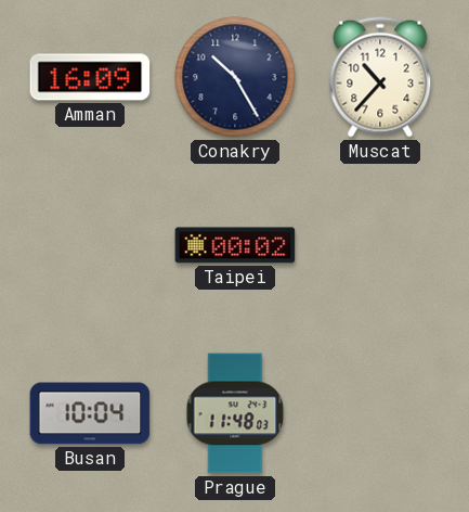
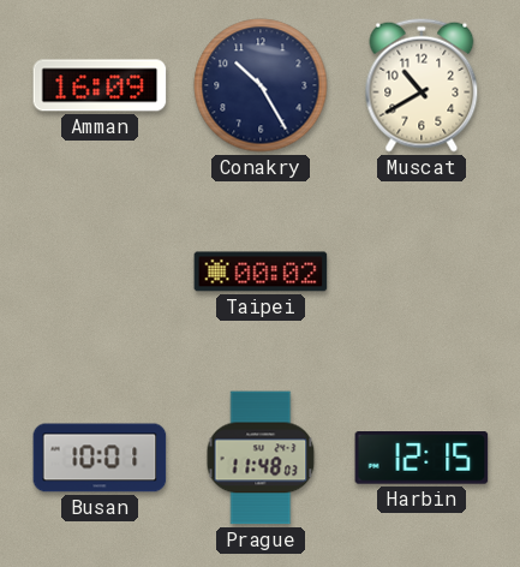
Muscat: 10:37 -> 10:40
Busan: 10:04 -> 10:01
Harbin: none -> 12:15
